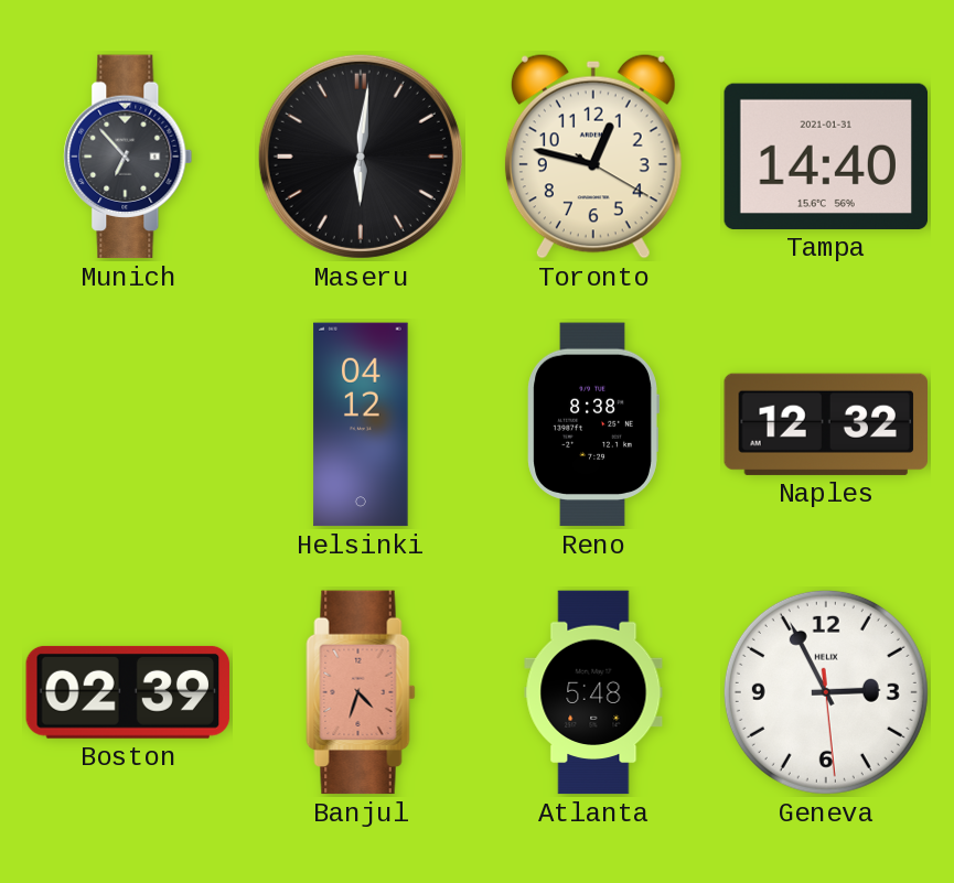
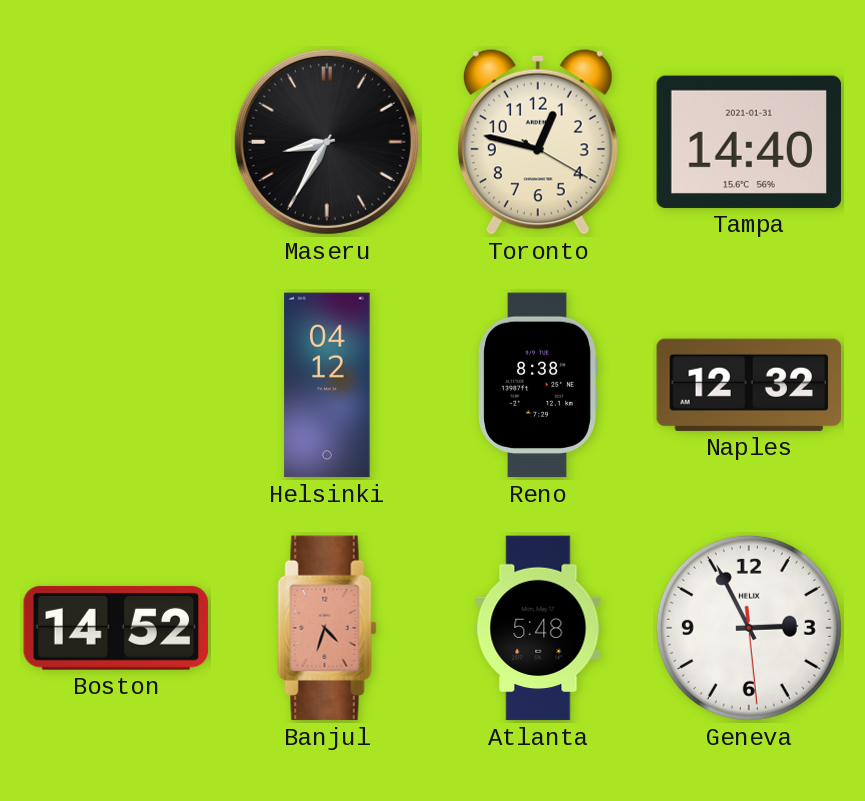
Munich: 6:53 -> none
Maseru: 6:01 -> 8:35
Boston: 02:39 -> 14:52
